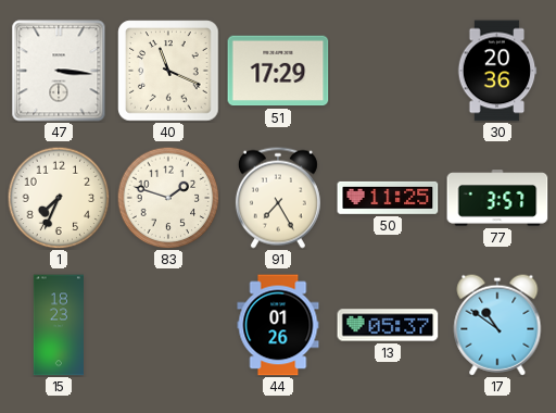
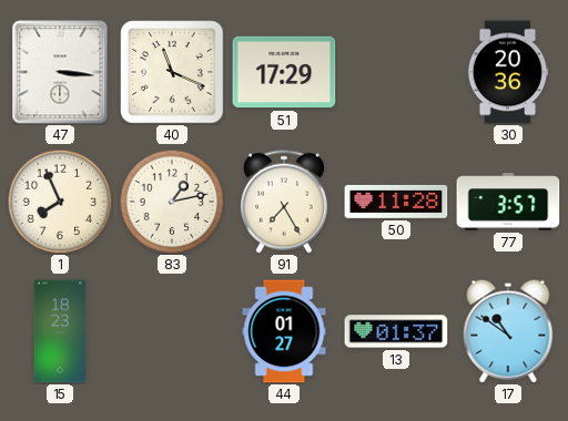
1: 7:34 -> 7:56
83: 1:48 -> 1:13
50: 11:25 -> 11:28
44: 01:26 -> 01:27
13: 05:37 -> 01:37
